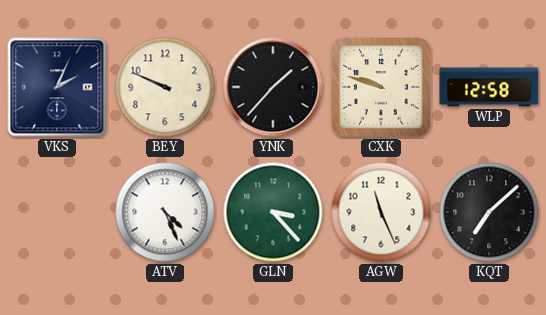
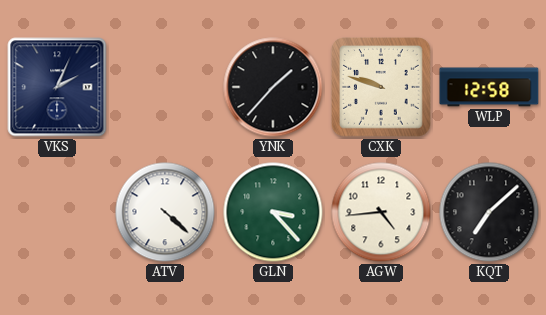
BEY: 9:49 -> none
ATV: 4:26 -> 4:22
AGW: 11:26 -> 4:44
